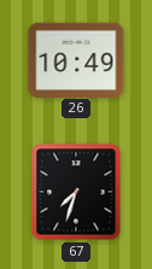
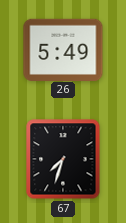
26: 10:49 -> 5:49
